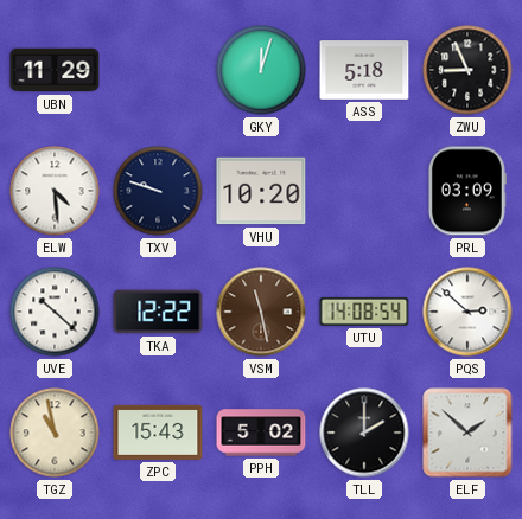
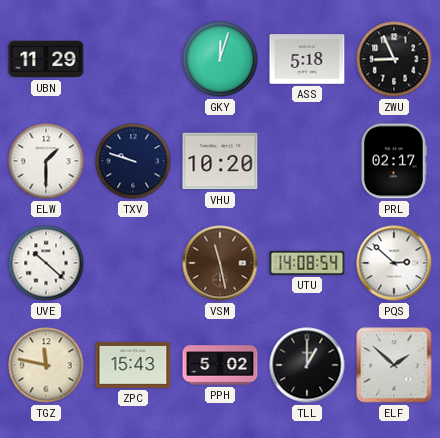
ELW: 4:29 -> 1:30
PRL: 03:09 -> 02:17
TKA: 12:22 -> none
TGZ: 10:58 -> 11:47
TLL: 2:00 -> 1:00
